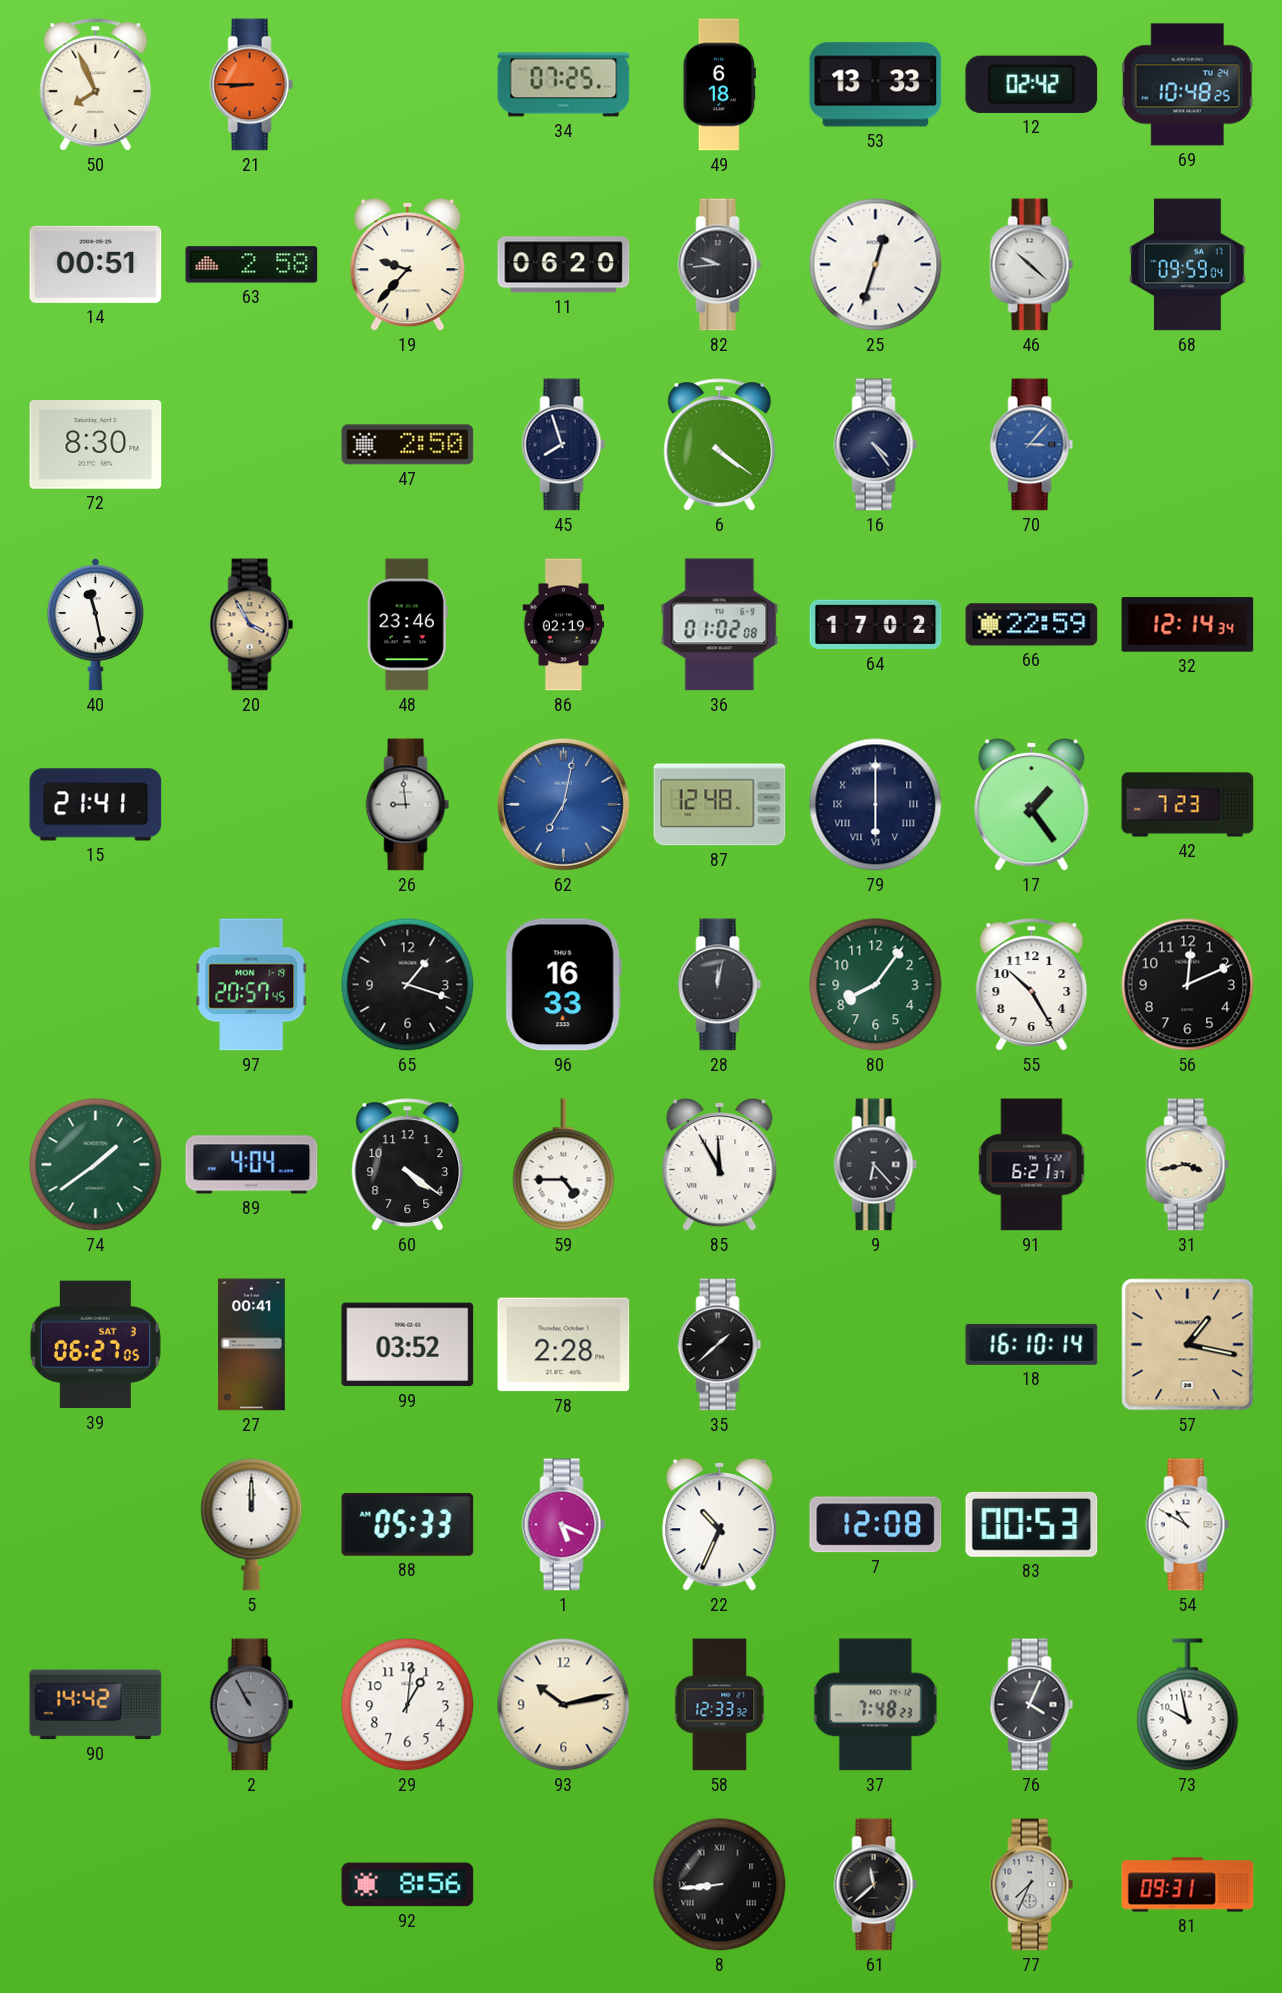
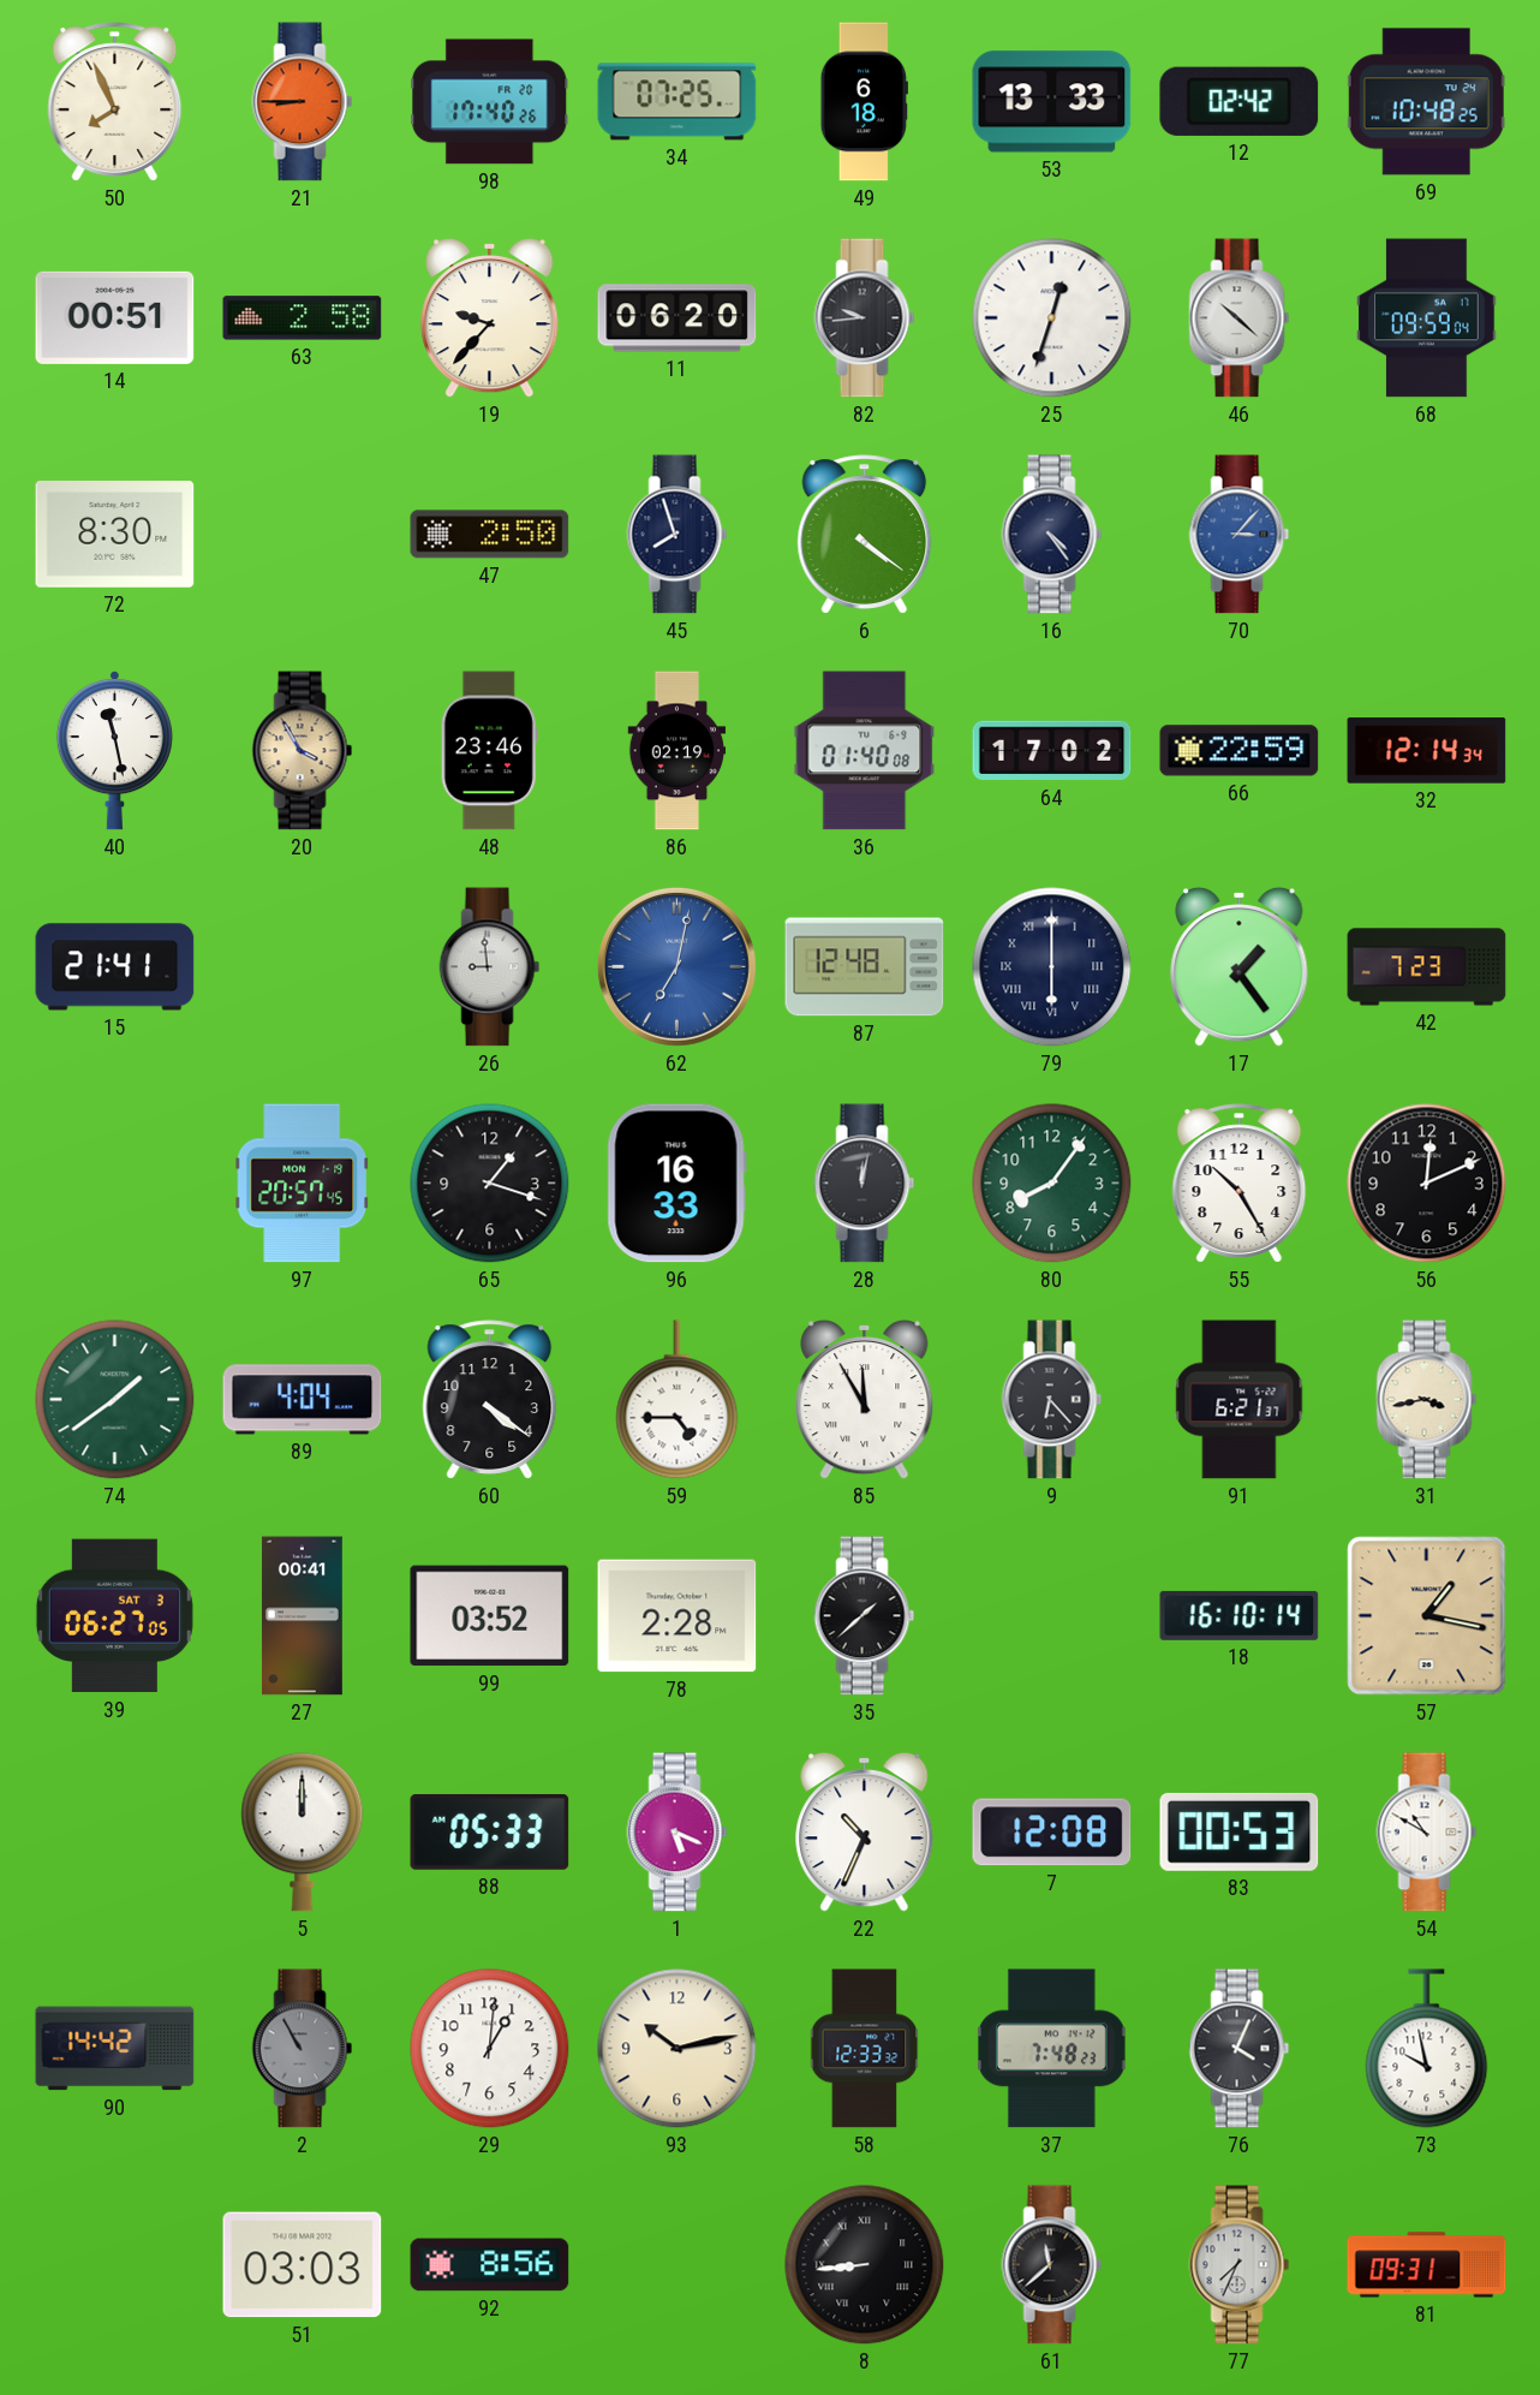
98: none -> 17:40
36: 01:02 -> 01:40
51: none -> 03:03
